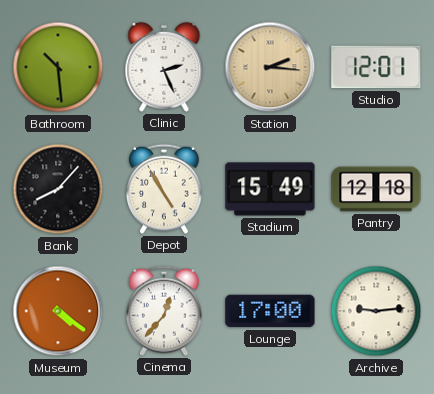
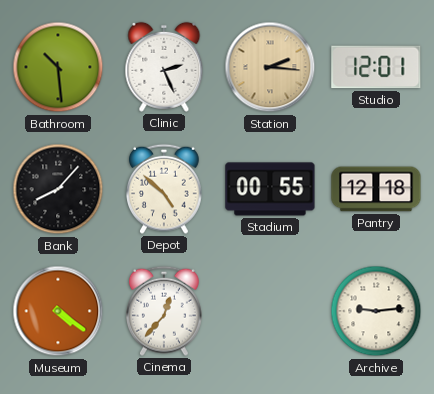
Depot: 4:55 -> 4:52
Stadium: 15:49 -> 00:55
Lounge: 17:00 -> none
